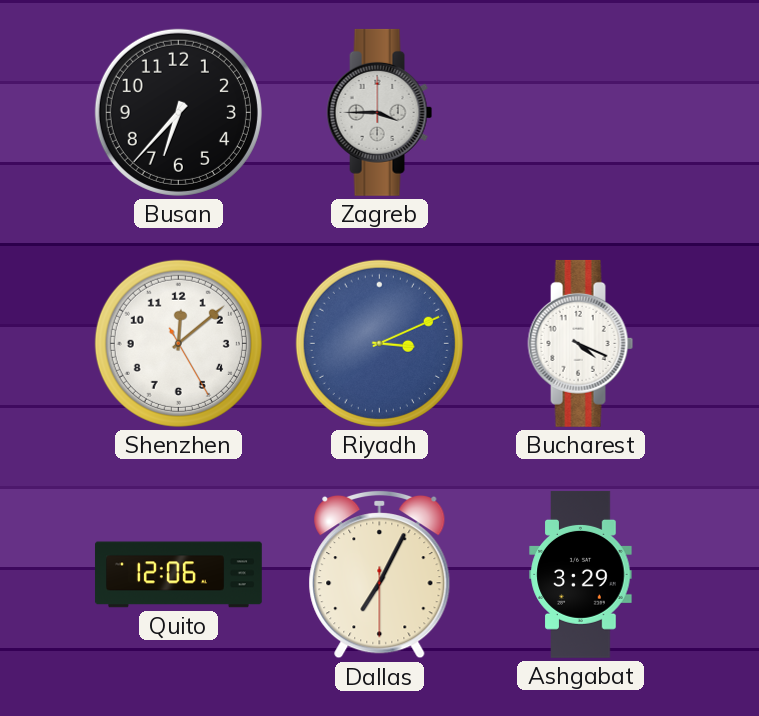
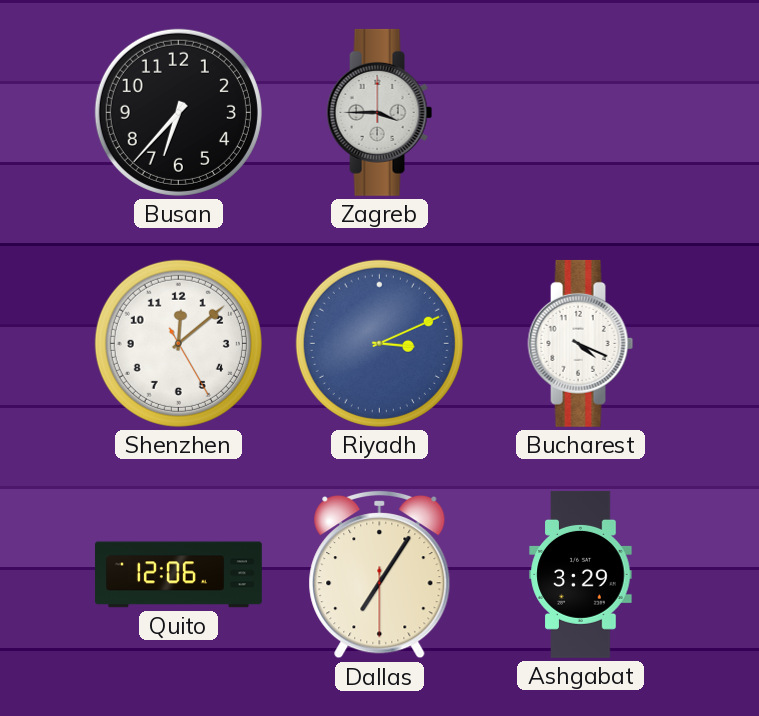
Dallas: 7:04 -> 7:05
